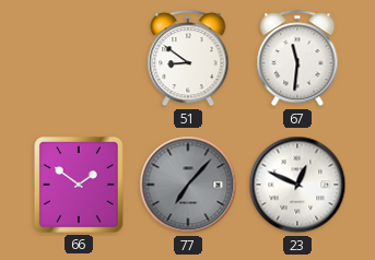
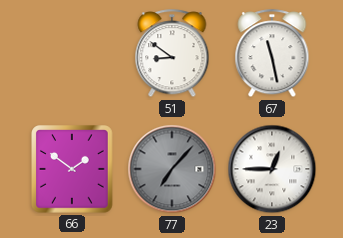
67: 11:31 -> 11:28
23: 12:49 -> 12:45
